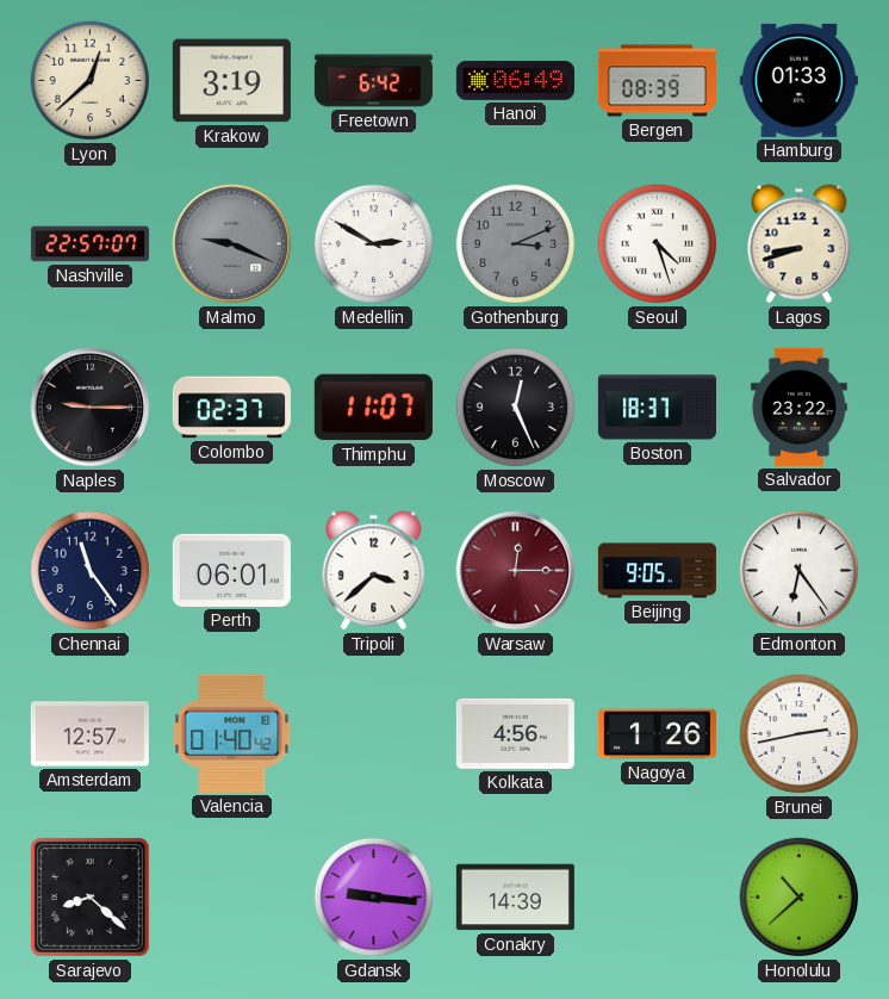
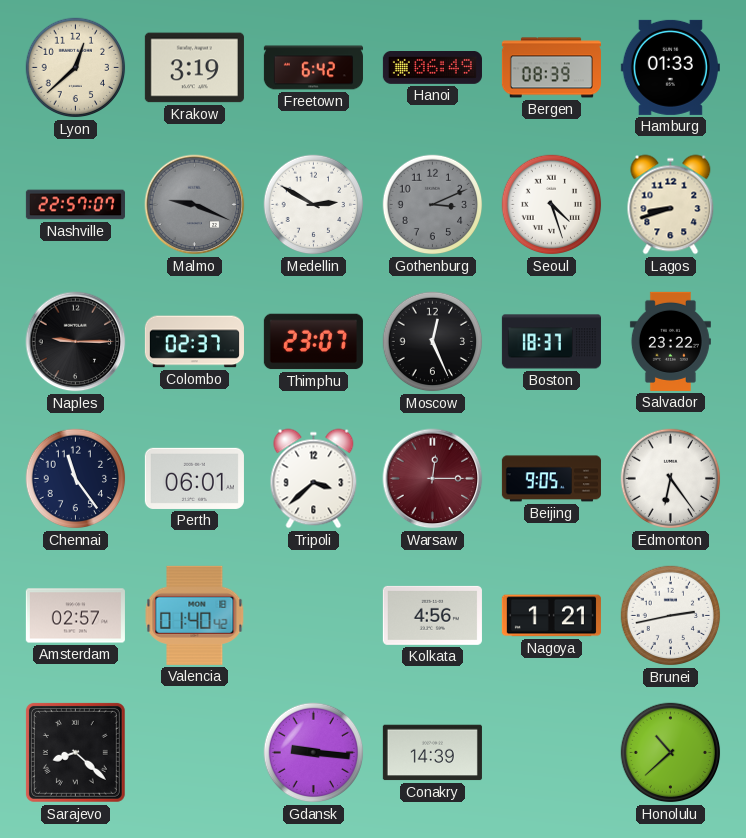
Thimphu: 11:07 -> 23:07
Amsterdam: 12:57 -> 02:57
Nagoya: 1:26 -> 1:21
